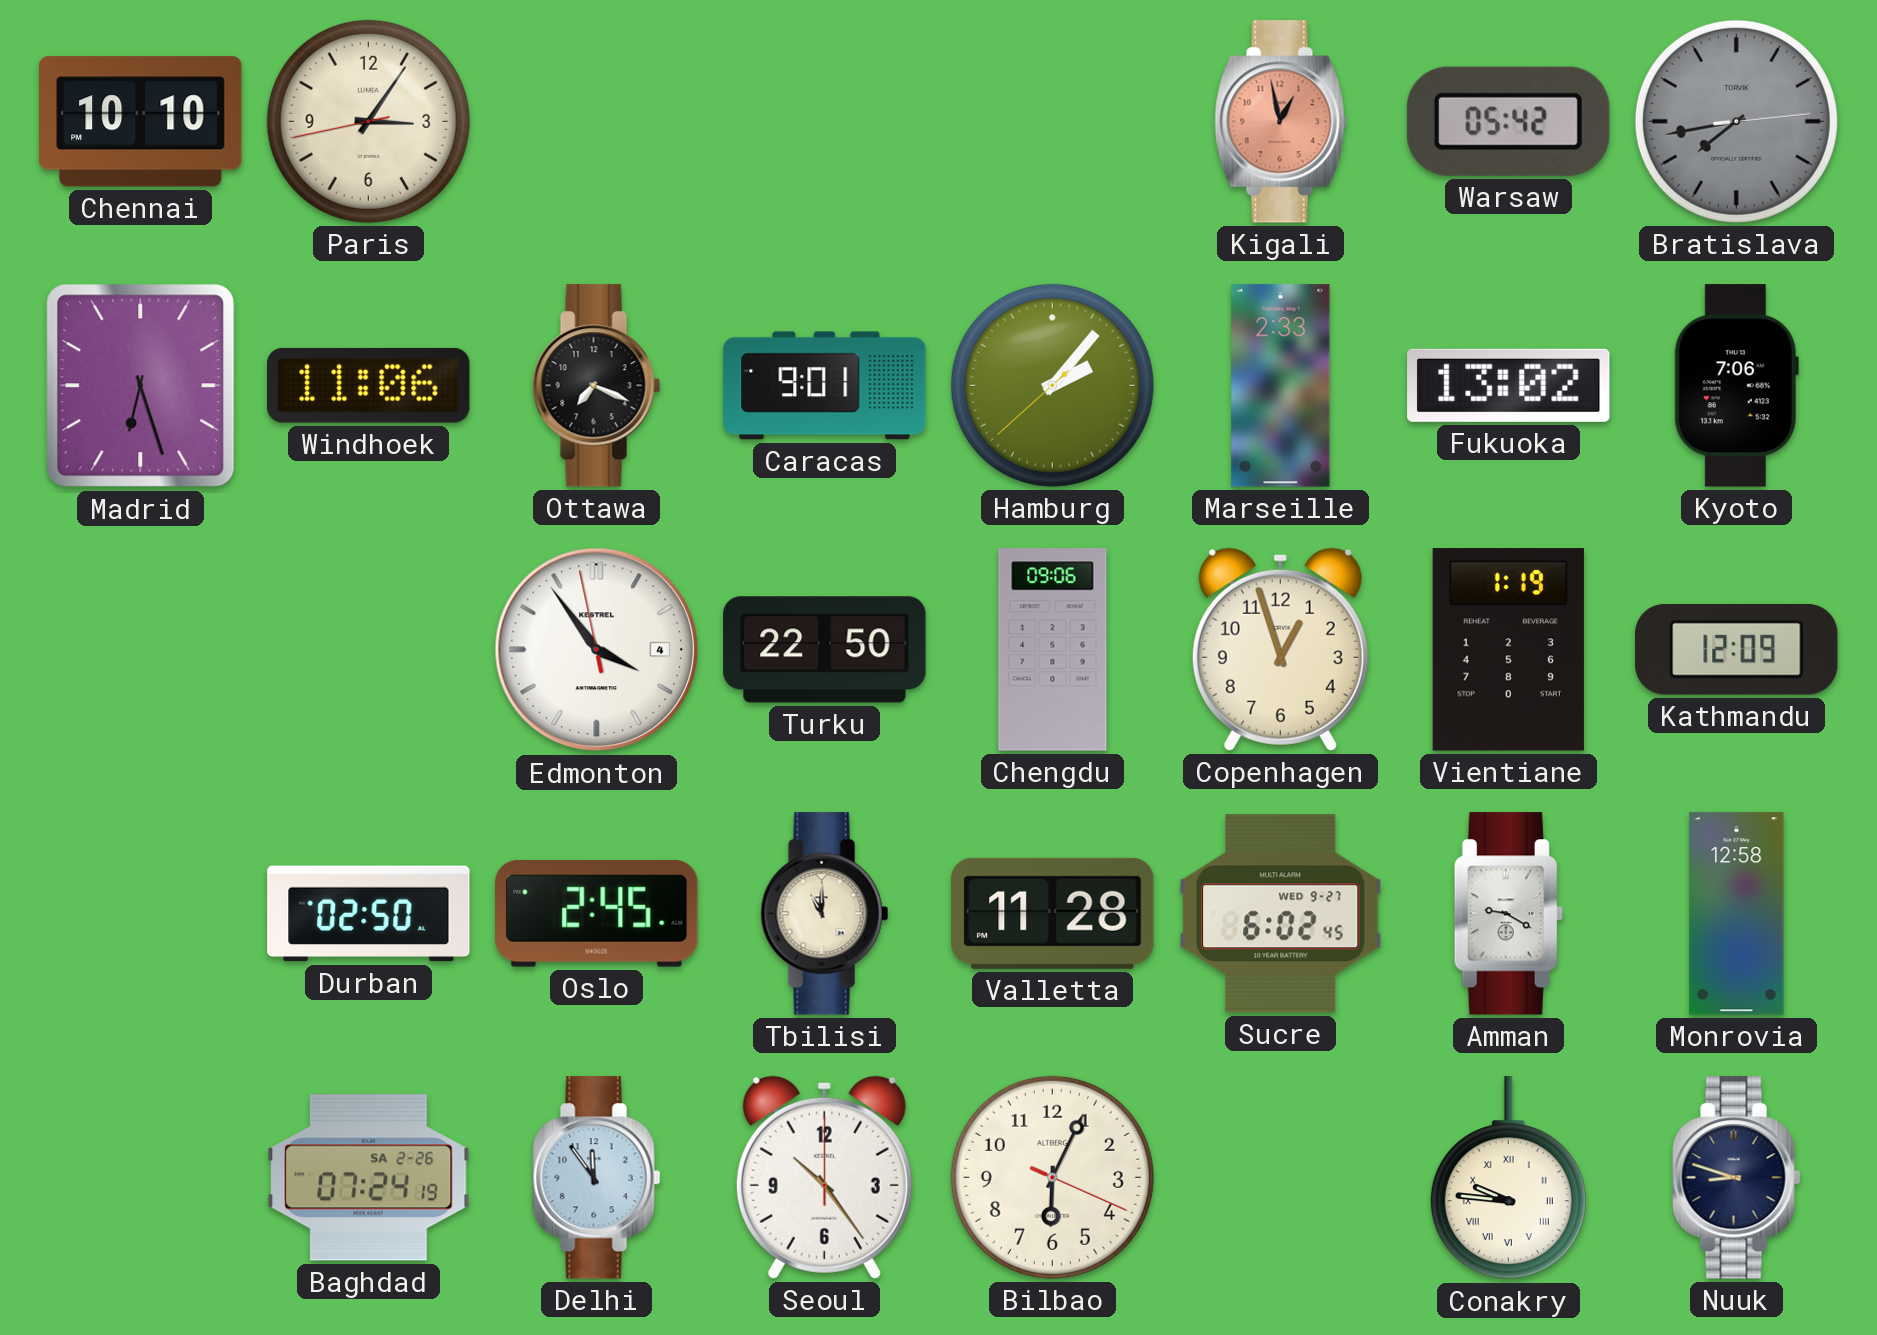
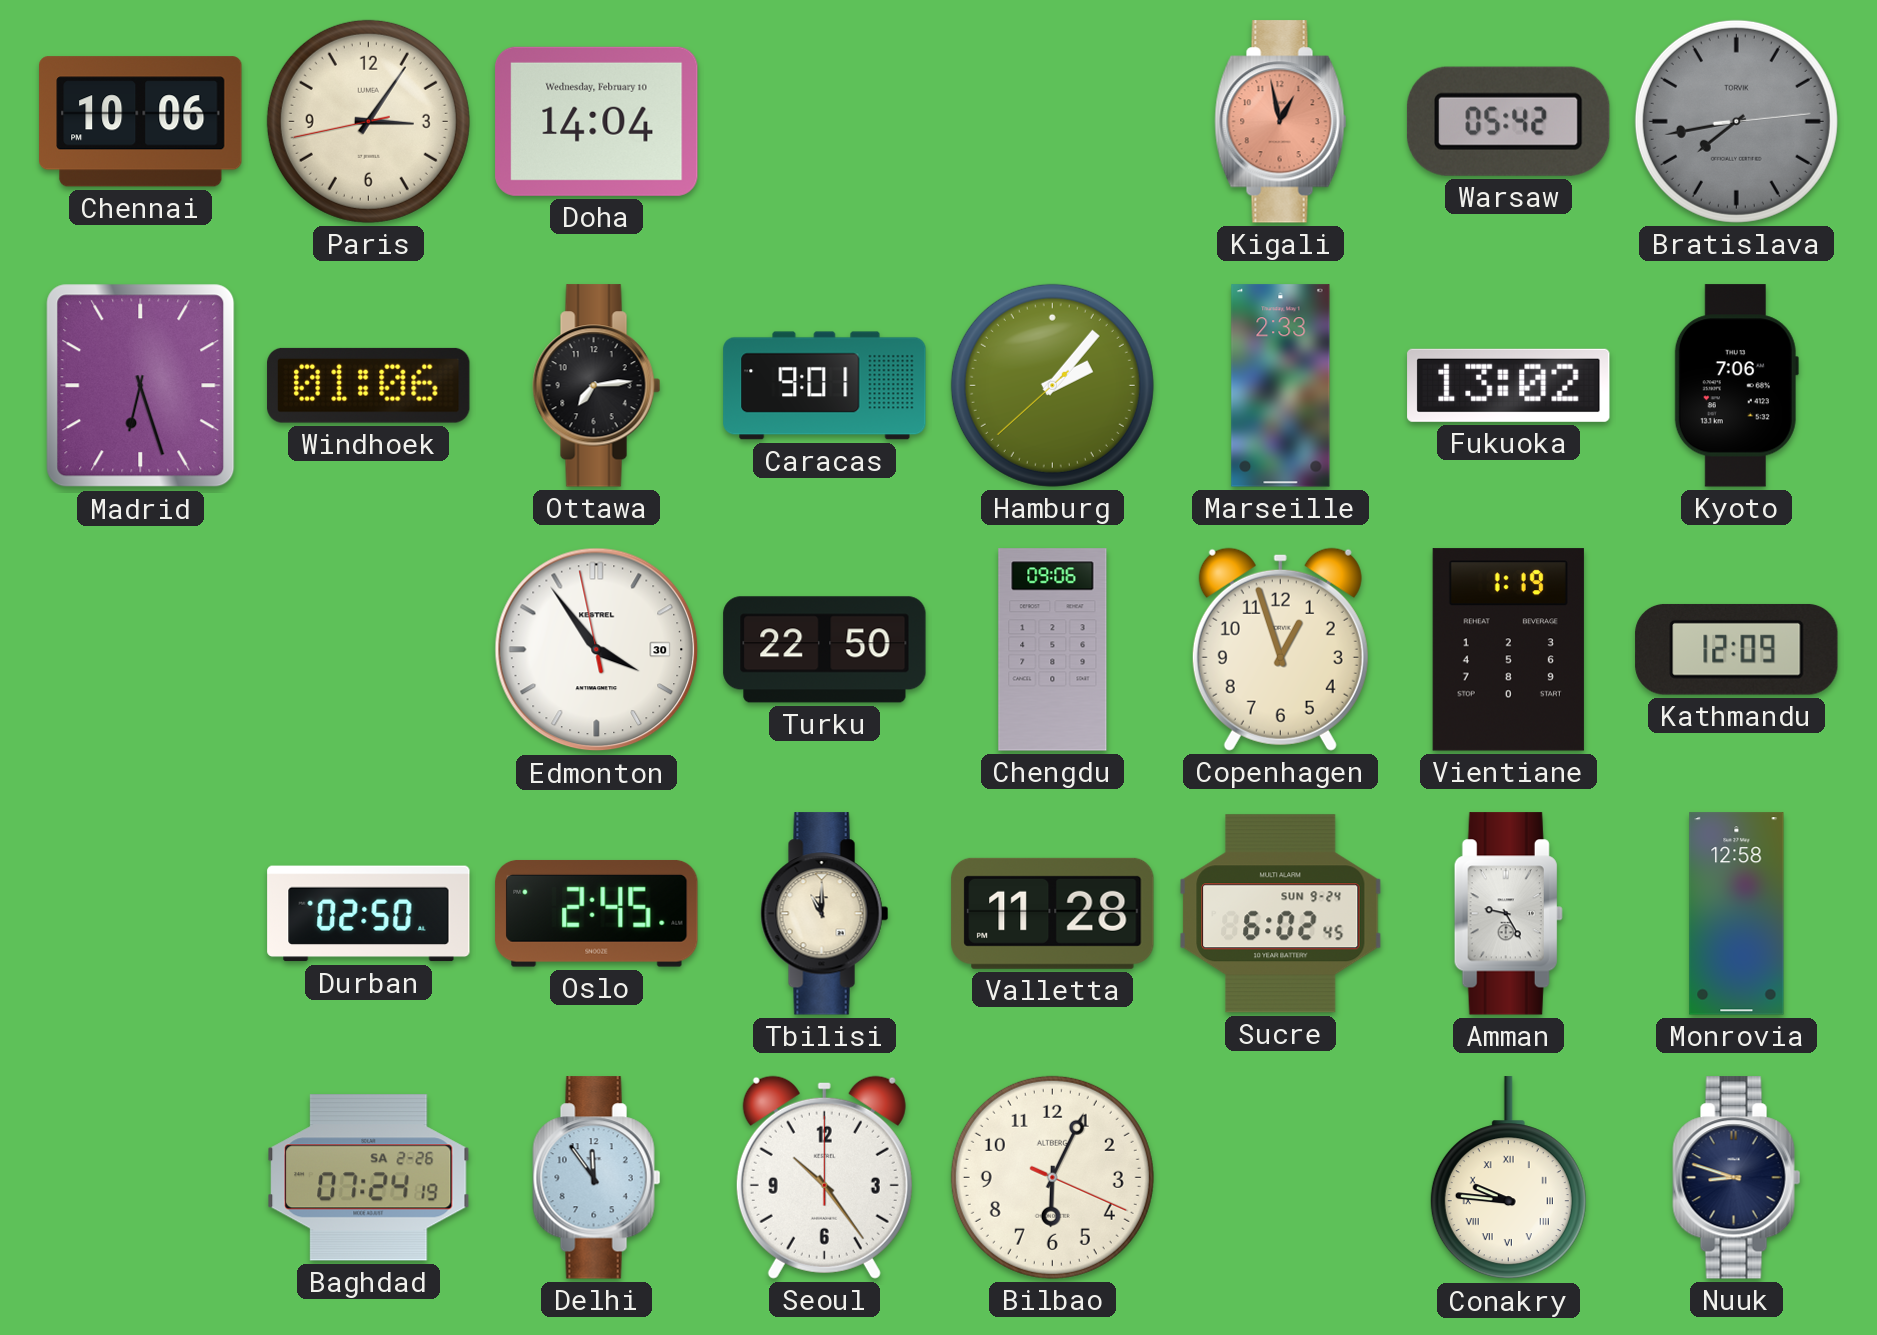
Chennai: 10:10 -> 10:06
Doha: none -> 14:04
Windhoek: 11:06 -> 01:06
Ottawa: 7:19 -> 7:14
Edmonton date: 4 -> 30
Sucre date: WED 9-27 -> SUN 9-24
Amman: 9:20 -> 9:25
